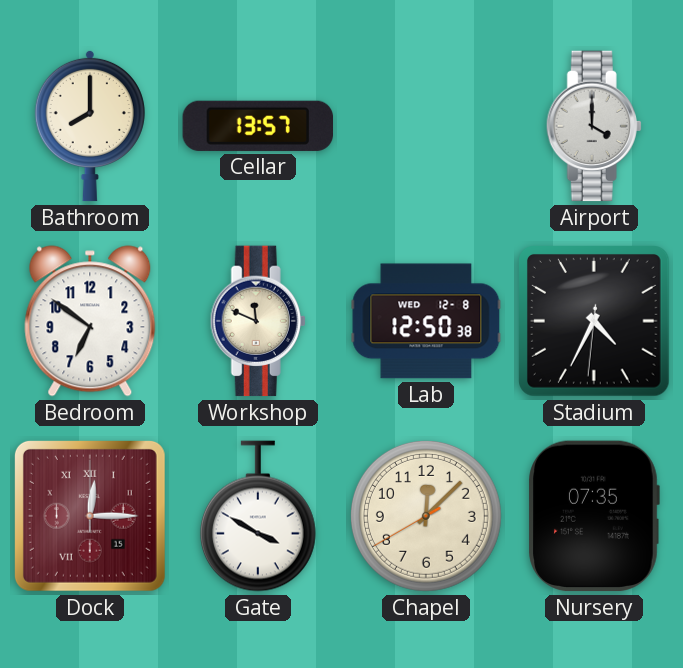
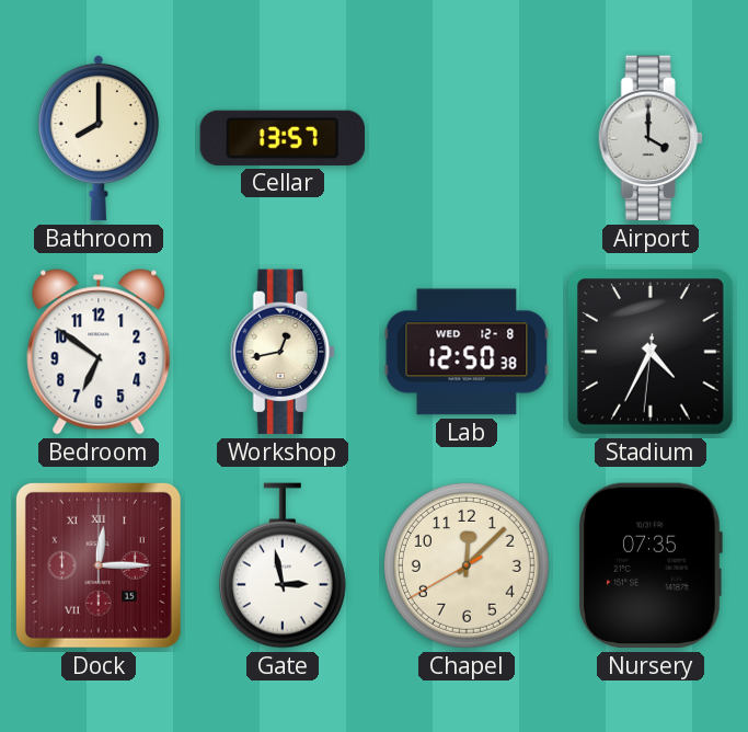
Workshop: 11:49 -> 12:43
Gate: 3:50 -> 2:58
